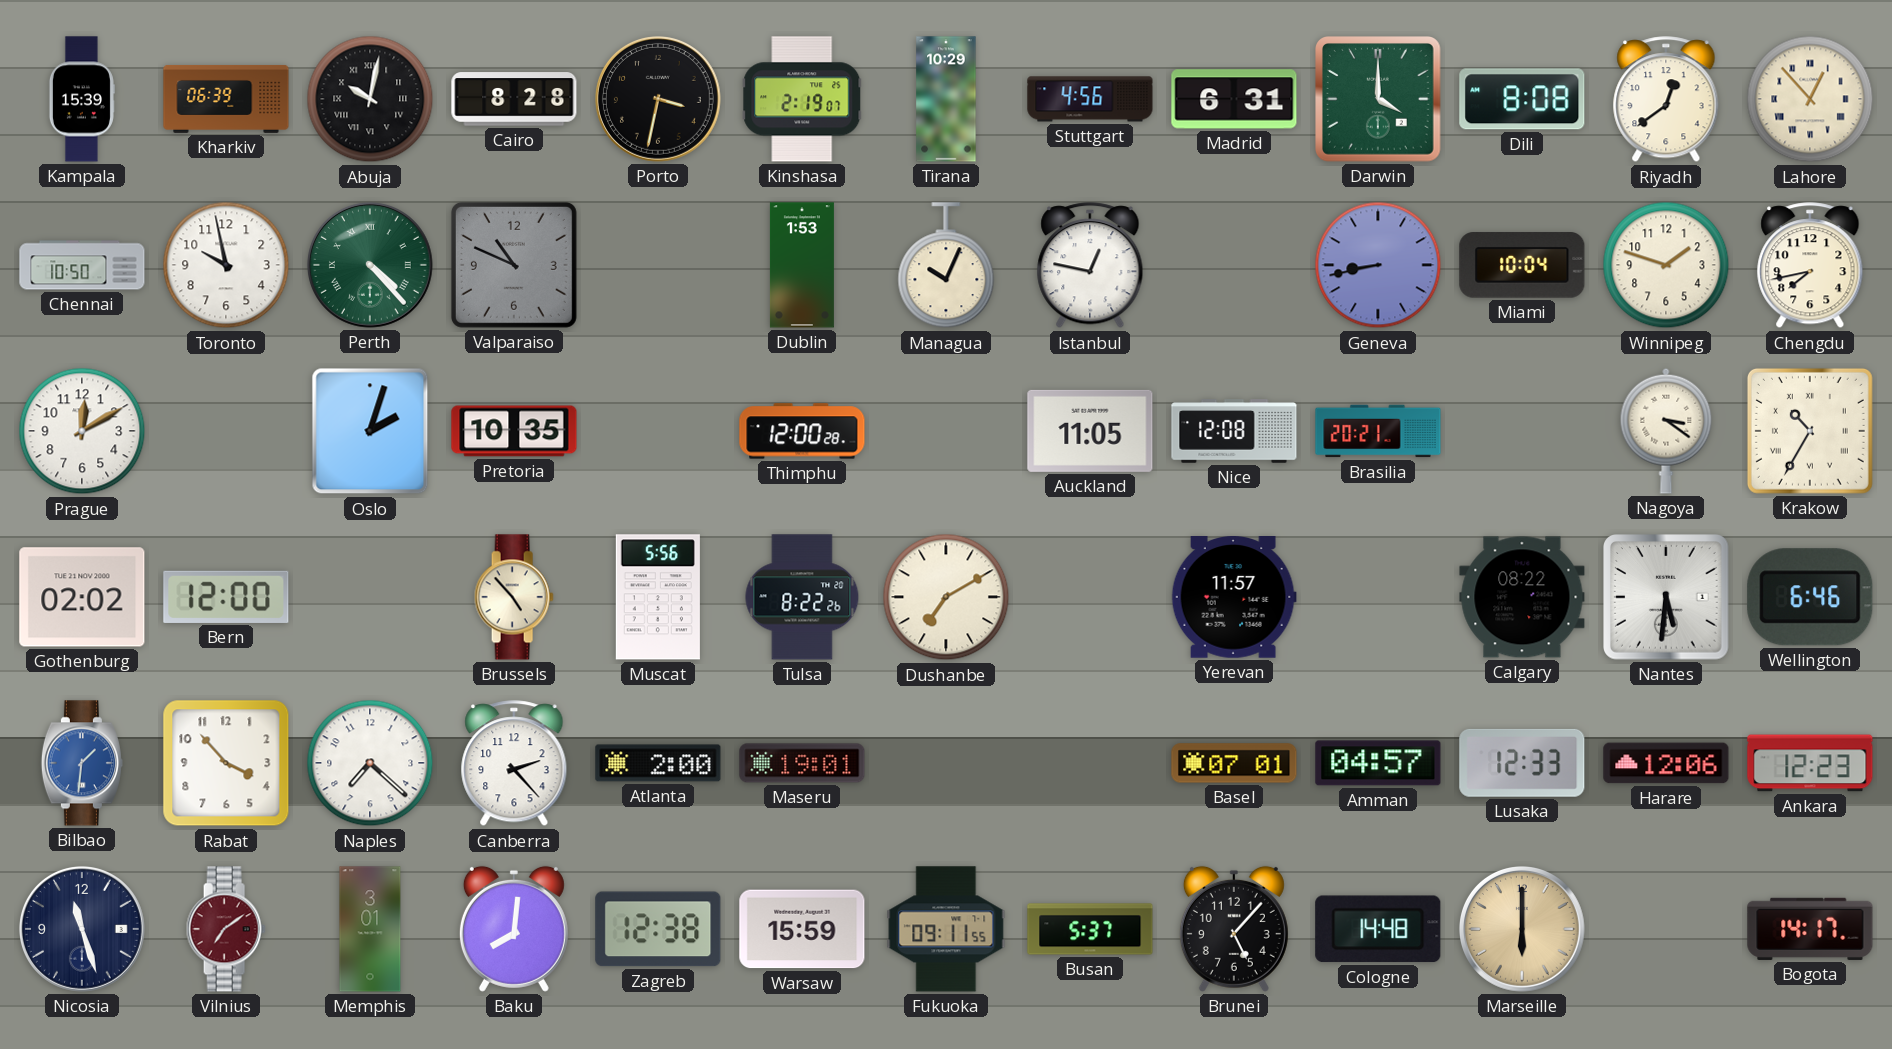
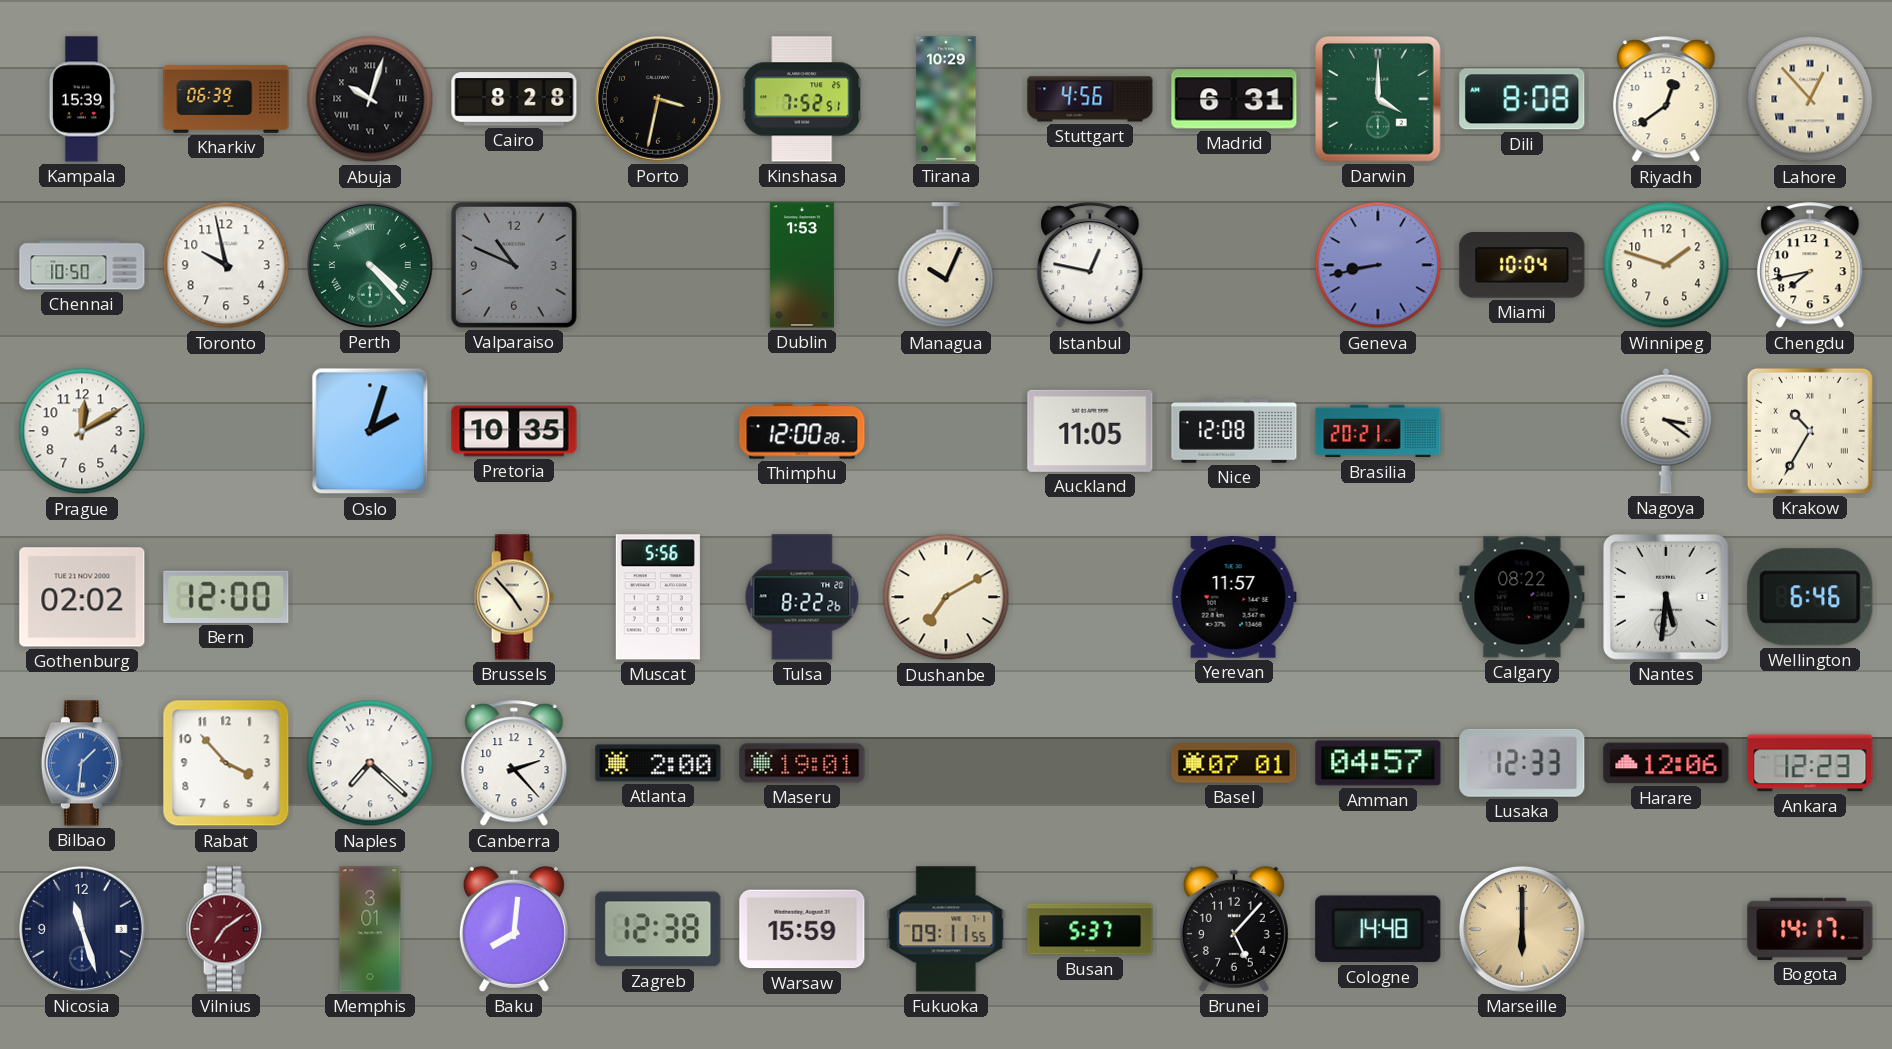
Abuja: 10:02 -> 10:03
Kinshasa: 2:19 -> 7:52
